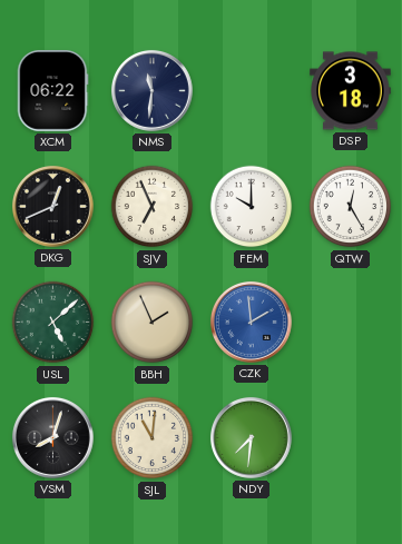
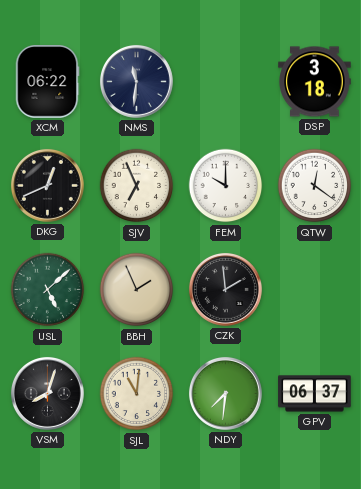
QTW: 12:25 -> 12:21
CZK dial: blue -> black
GPV: none -> 06:37
